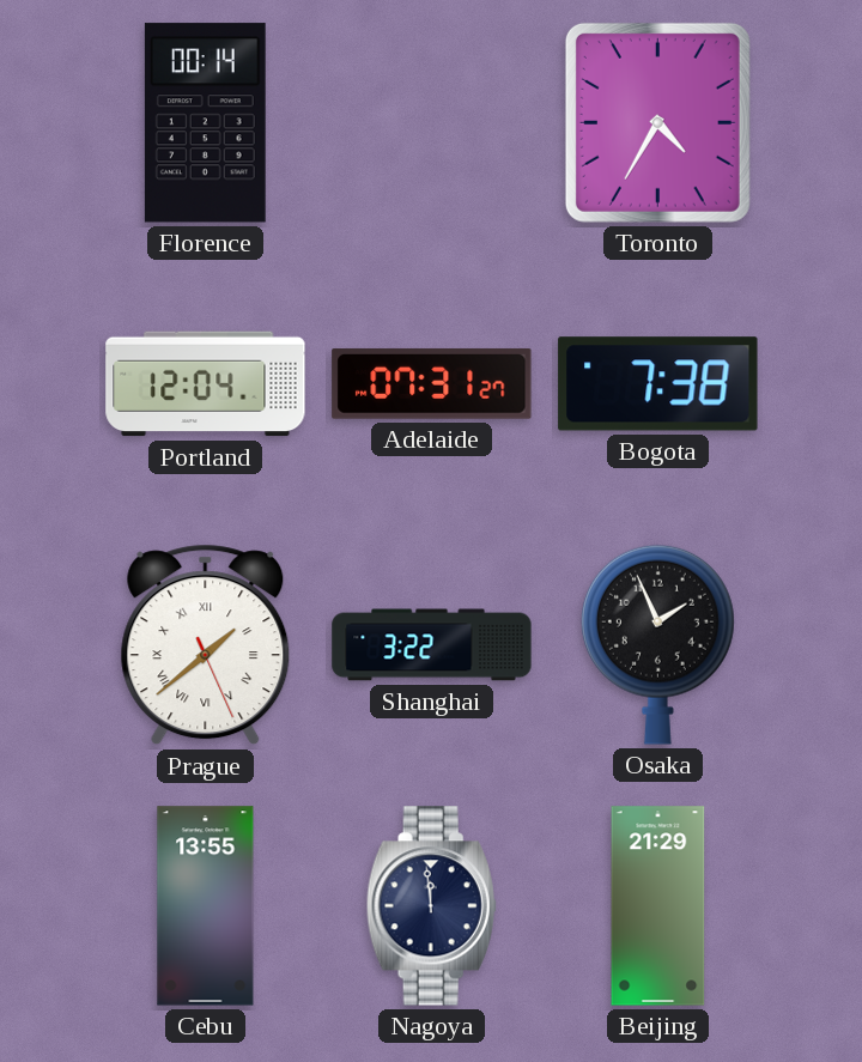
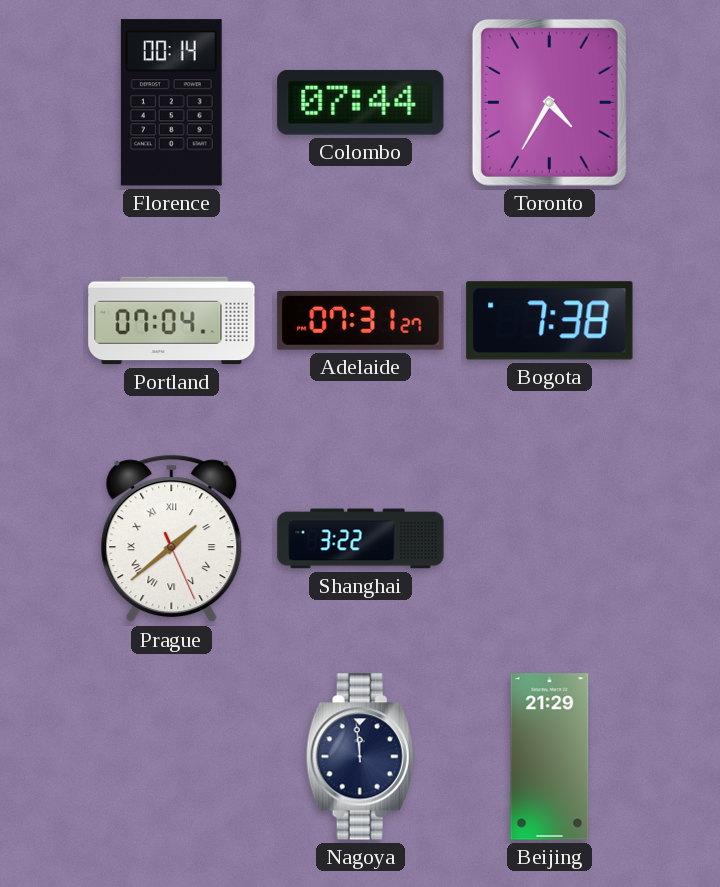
Colombo: none -> 07:44
Portland: 12:04 -> 07:04
Osaka: 1:56 -> none
Cebu: 13:55 -> none
